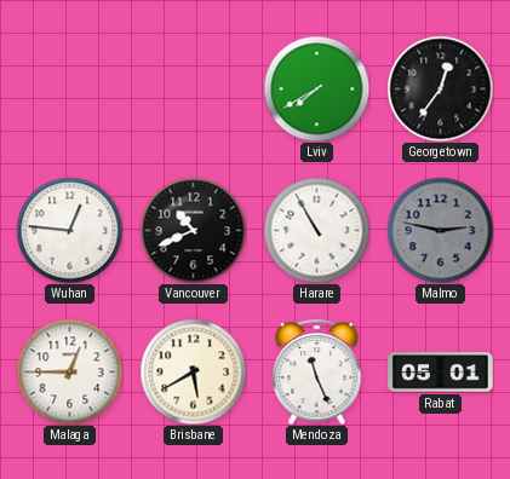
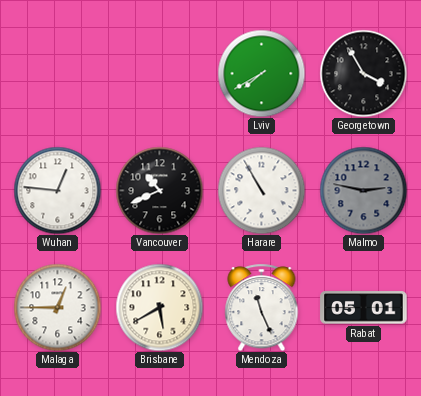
Georgetown: 12:36 -> 3:55
